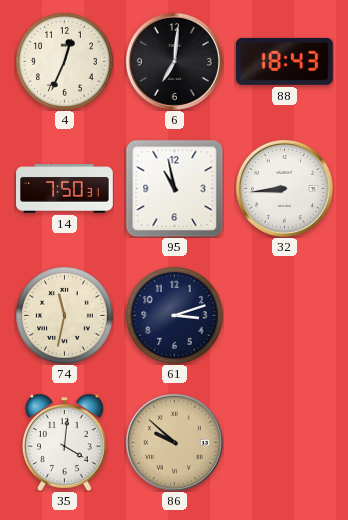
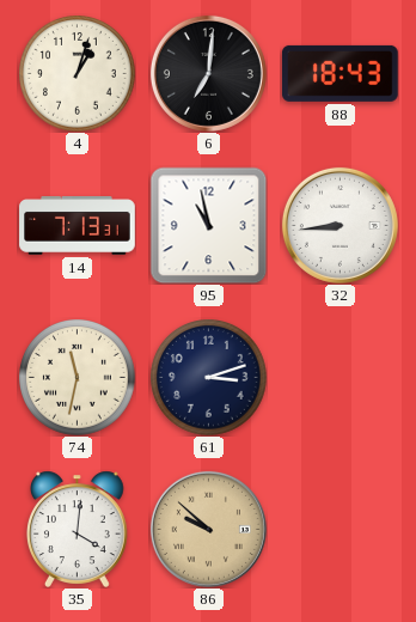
4: 12:34 -> 1:03
14: 7:50 -> 7:13
